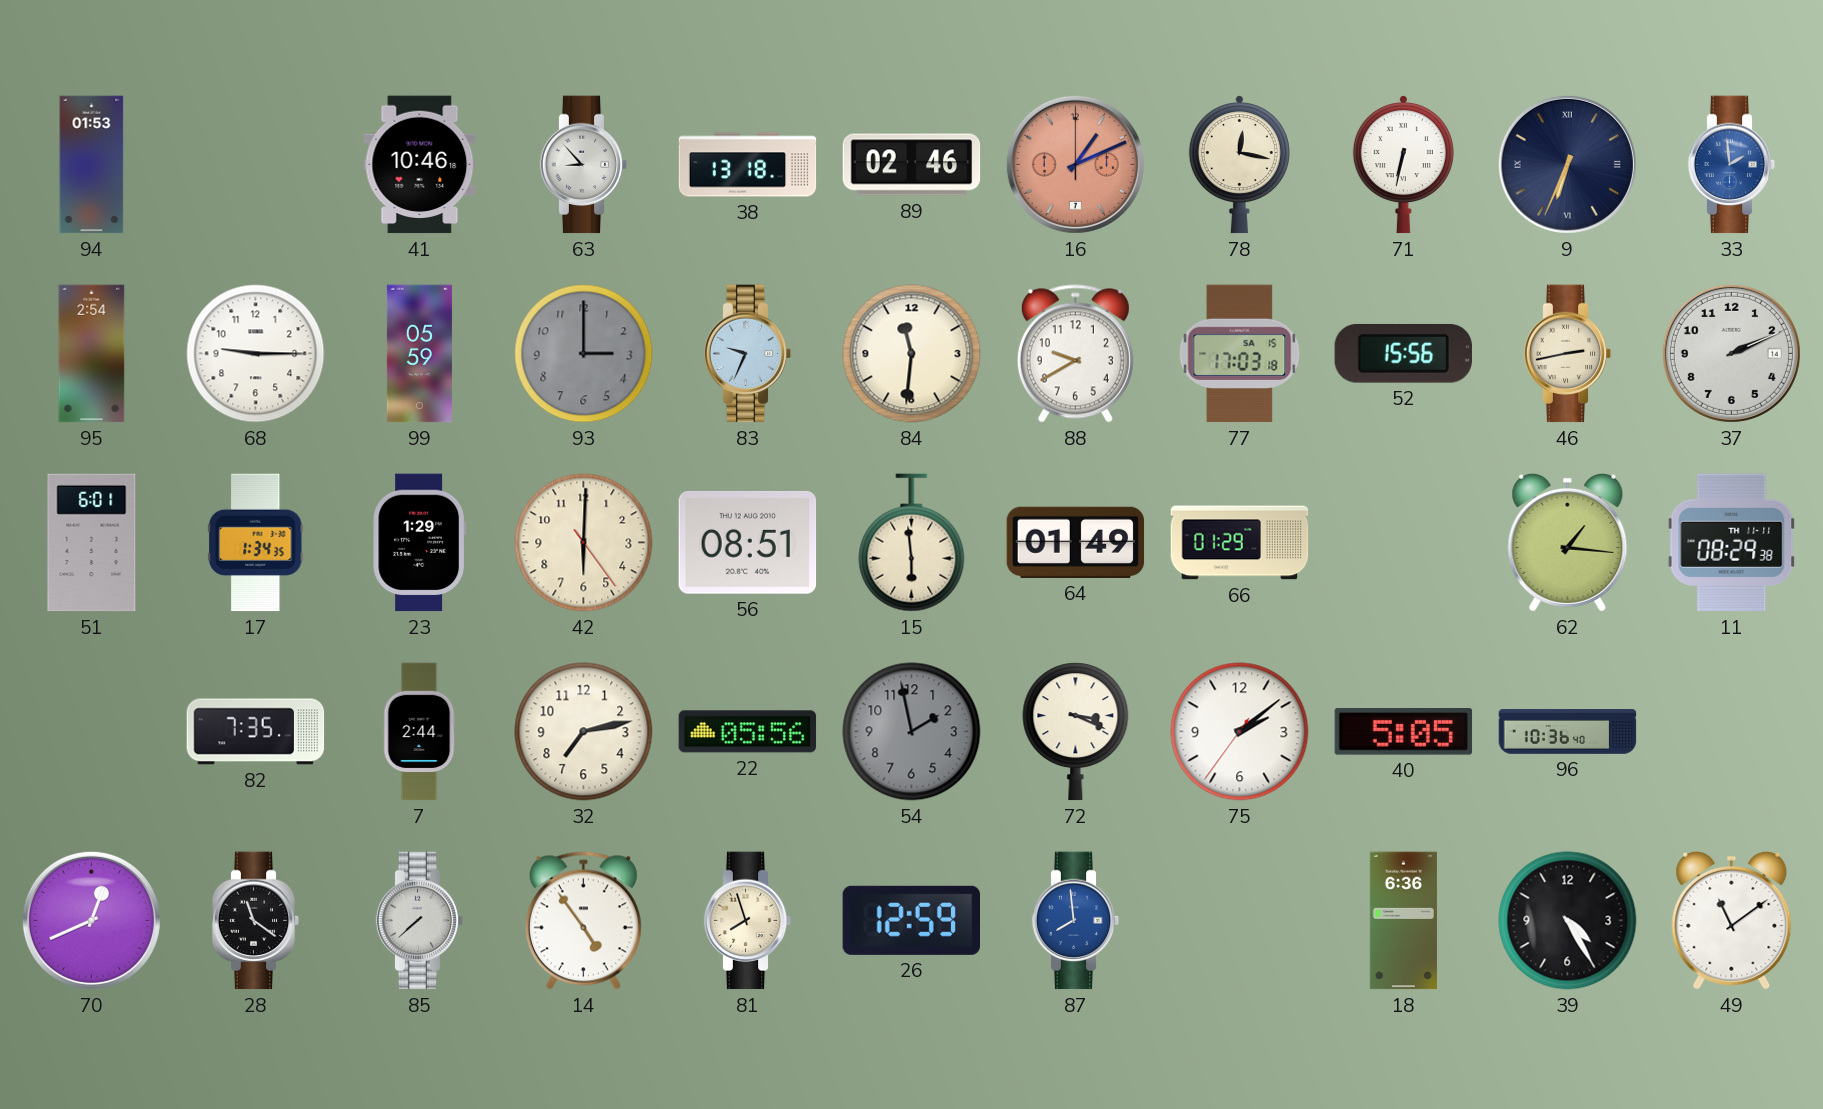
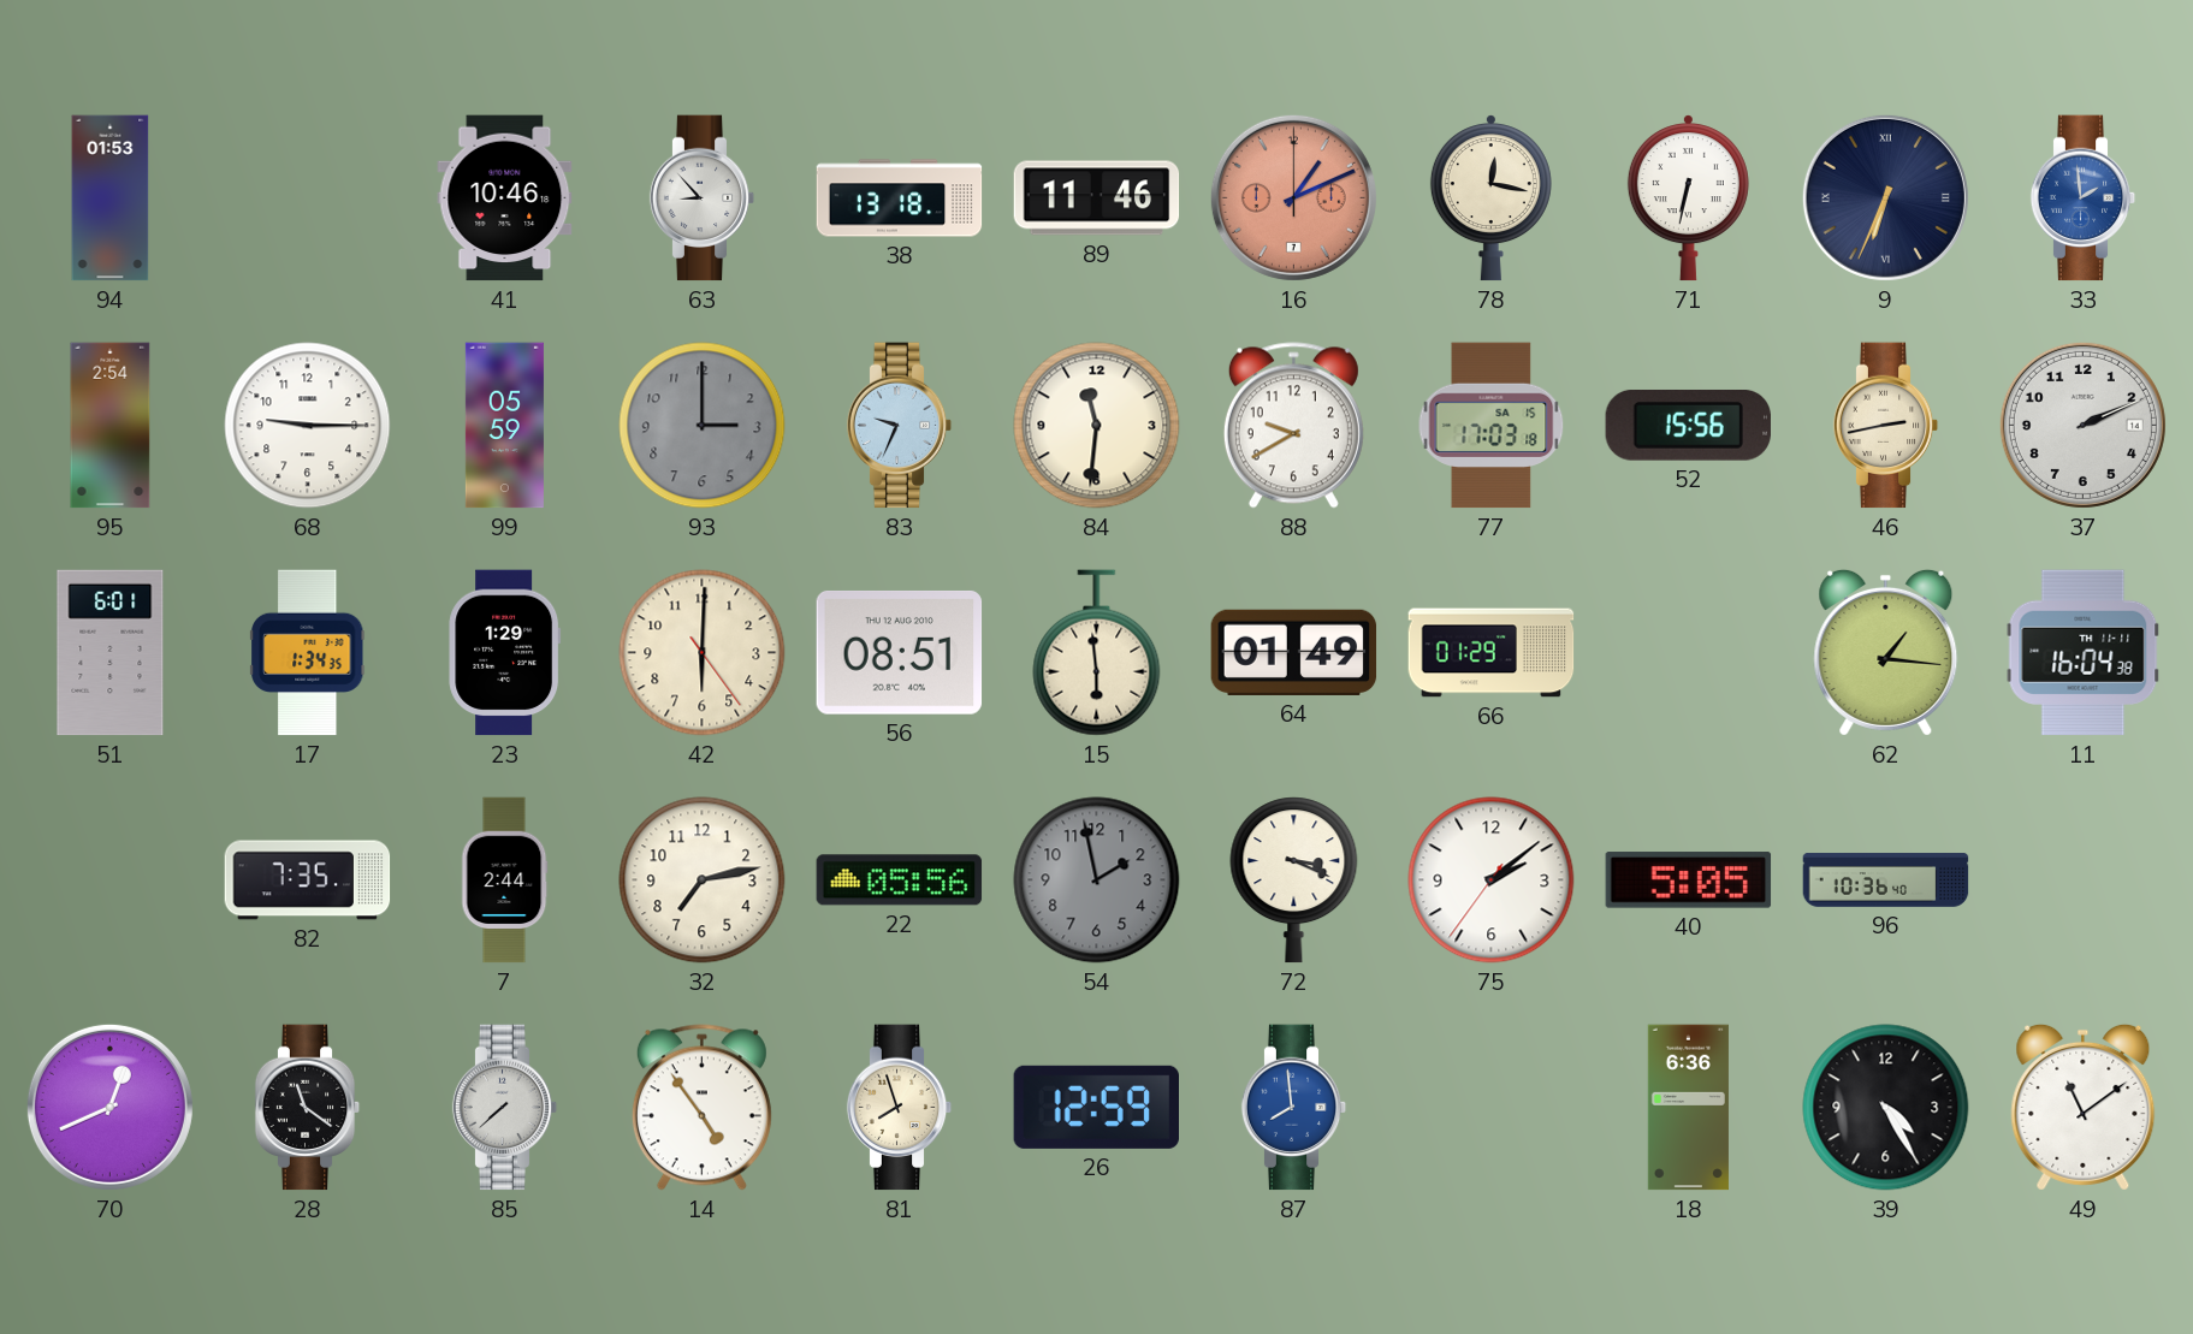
89: 02:46 -> 11:46
11: 08:29 -> 16:04
